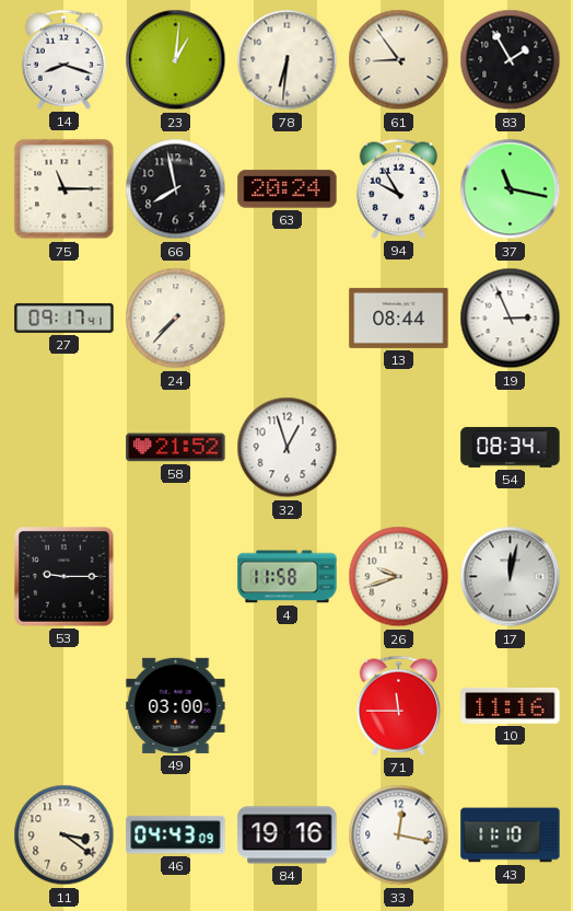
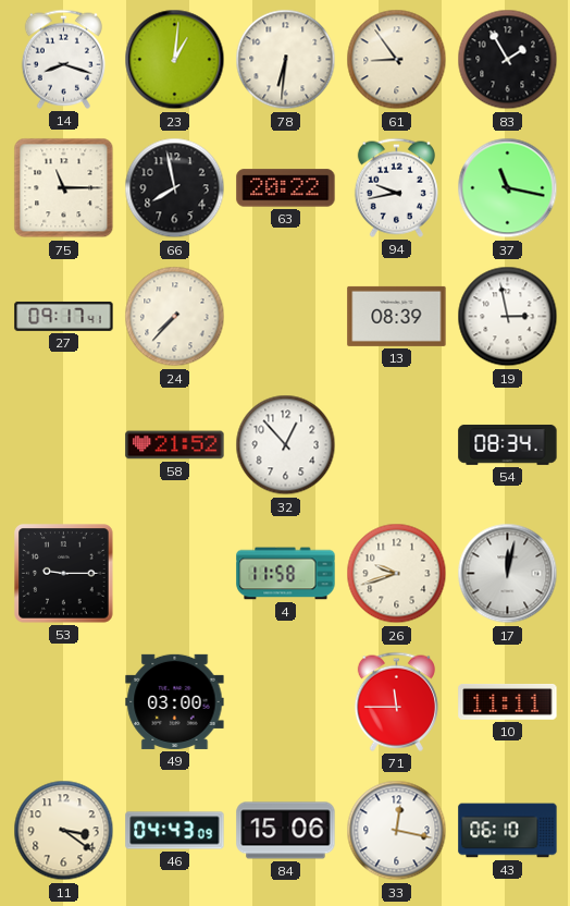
63: 20:24 -> 20:22
94: 9:55 -> 9:43
13: 08:44 -> 08:39
19: 2:56 -> 2:58
32: 12:57 -> 12:53
10: 11:16 -> 11:11
84: 19:16 -> 15:06
43: 11:10 -> 06:10
